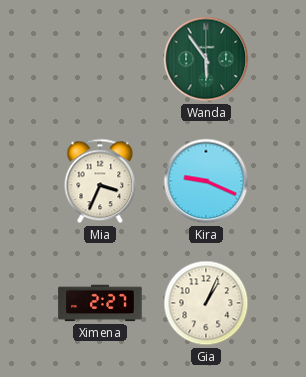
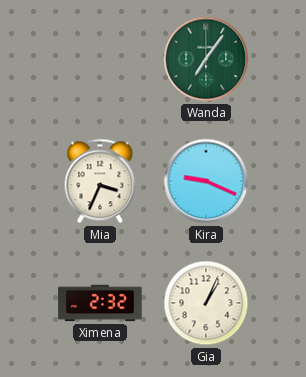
Wanda: 5:54 -> 7:06
Ximena: 2:27 -> 2:32
